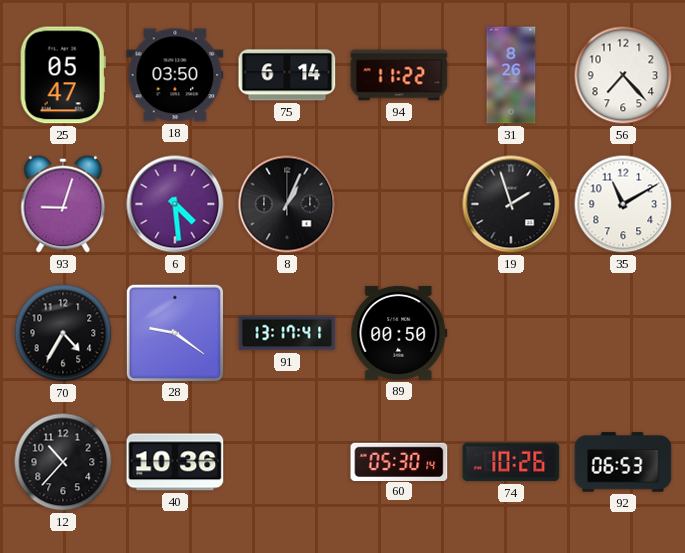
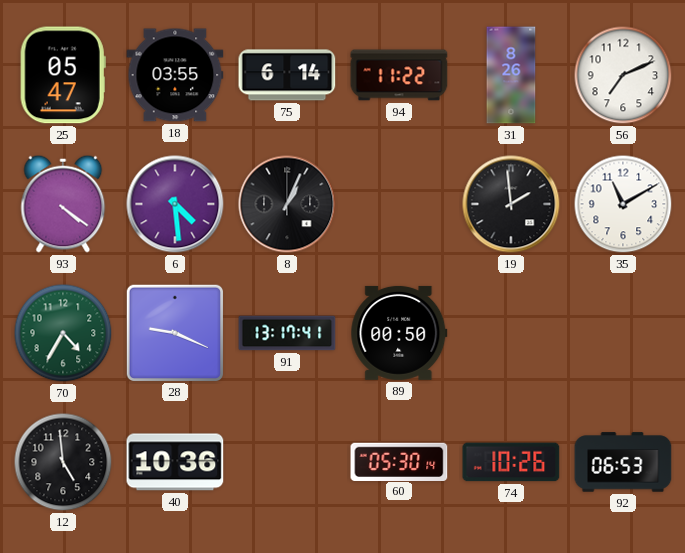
18: 03:50 -> 03:55
56: 7:23 -> 7:11
93: 9:03 -> 4:21
19: 1:57 -> 1:59
70 dial: black -> green
28: 9:21 -> 9:19
12: 10:37 -> 4:59
